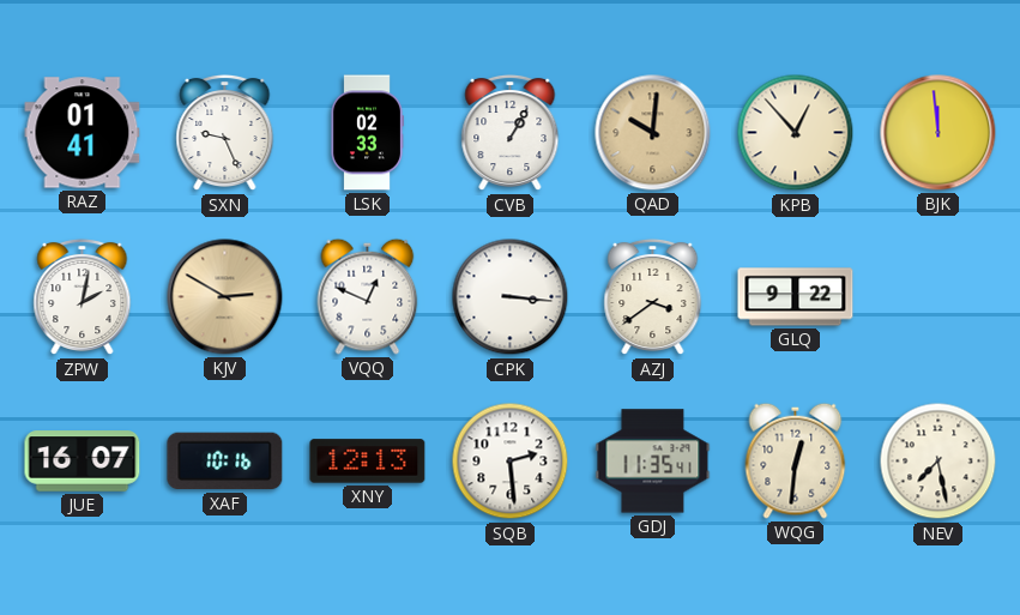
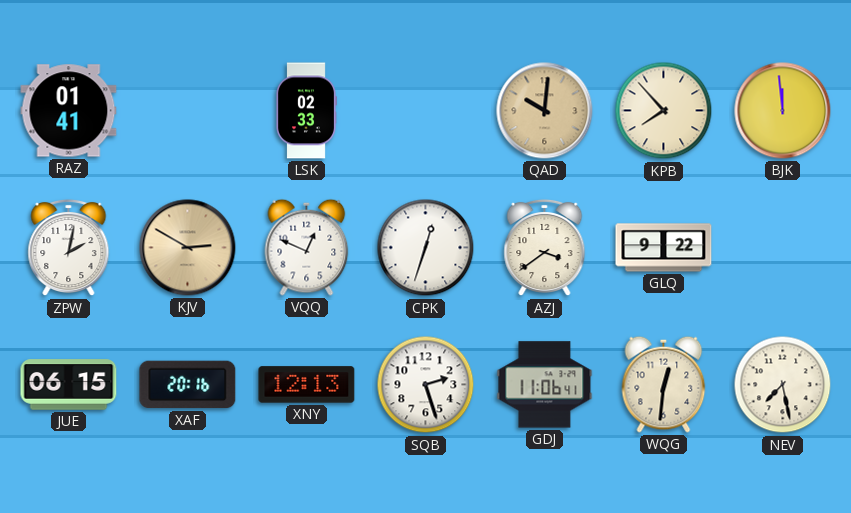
SXN: 9:26 -> none
CVB: 1:05 -> none
KPB: 12:53 -> 7:53
CPK: 3:16 -> 12:33
JUE: 16:07 -> 06:15
XAF: 10:16 -> 20:16
SQB: 2:29 -> 2:27
GDJ: 11:35 -> 11:06
